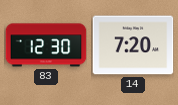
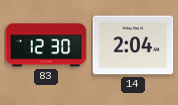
14: 7:20 -> 2:04
